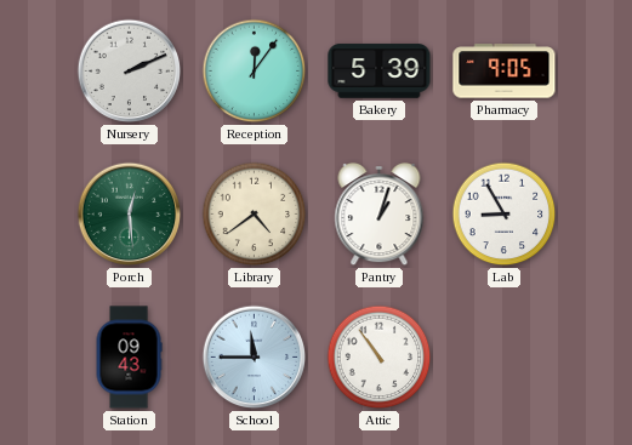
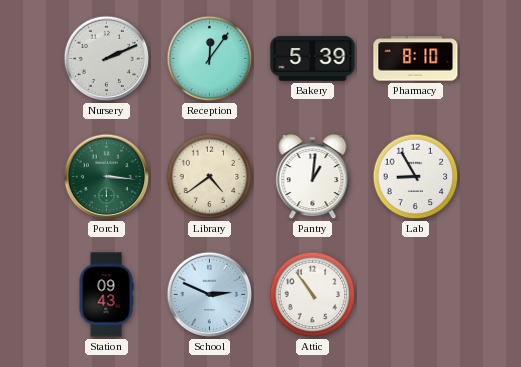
Pharmacy: 9:05 -> 8:10
Porch: 12:29 -> 3:16
Pantry: 1:03 -> 1:01
School: 11:45 -> 2:49
